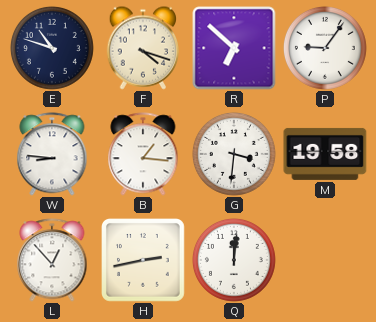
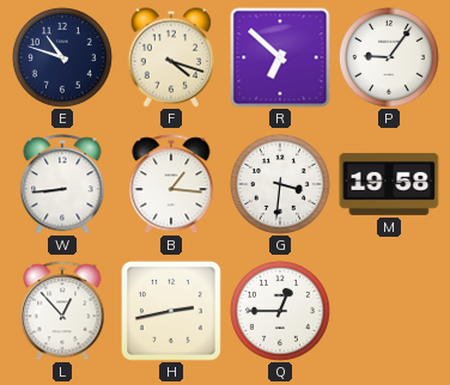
W: 8:46 -> 8:44
Q: 12:01 -> 12:45
